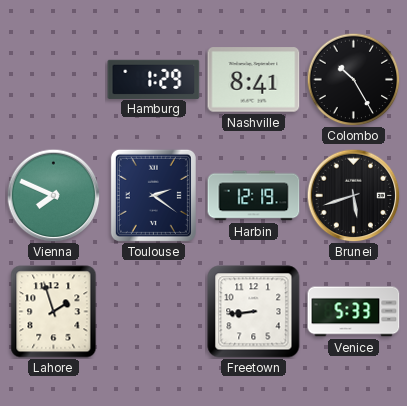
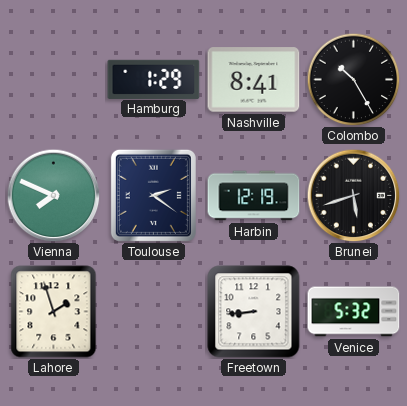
Venice: 5:33 -> 5:32
